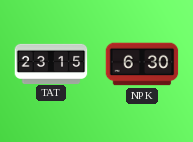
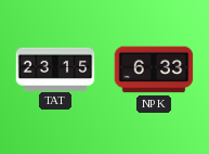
NPK: 6:30 -> 6:33
